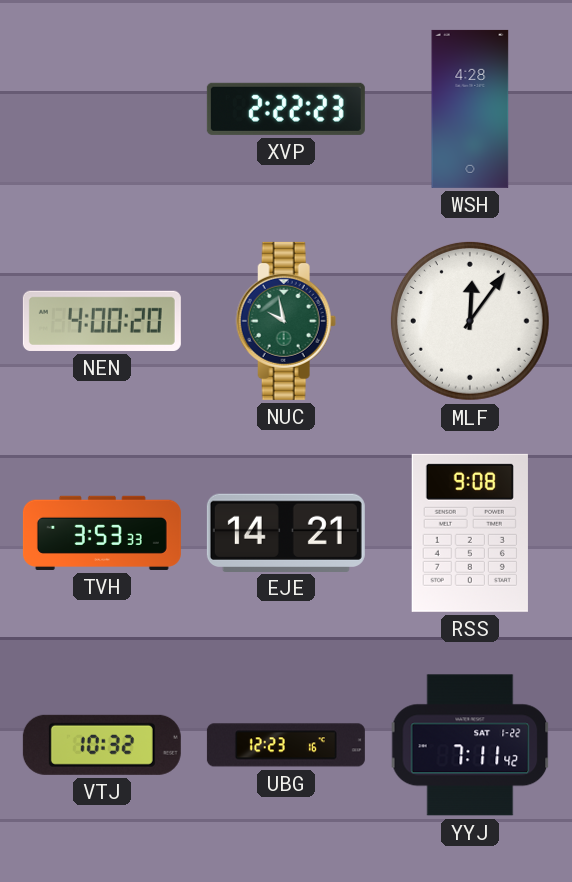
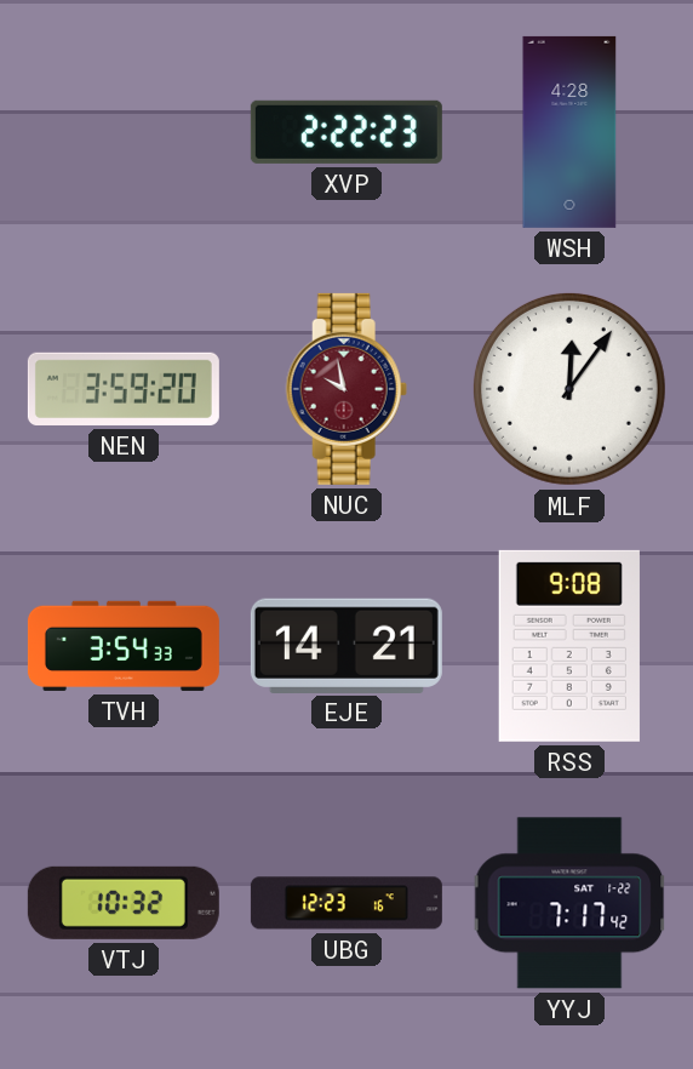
NEN: 4:00 -> 3:59
NUC dial: green -> burgundy
TVH: 3:53 -> 3:54
YYJ: 7:11 -> 7:17
